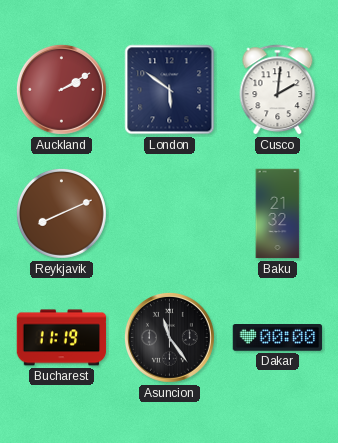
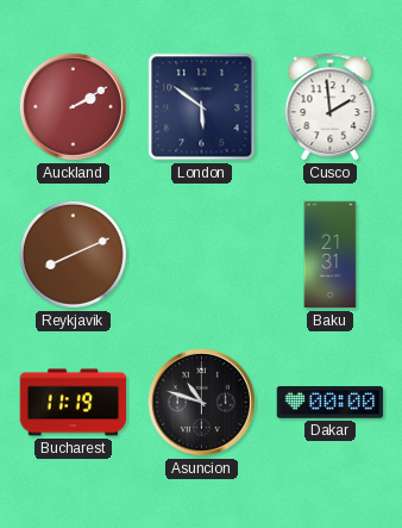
Cusco: 2:01 -> 1:59
Baku: 21:32 -> 21:31
Asuncion: 11:24 -> 10:48
